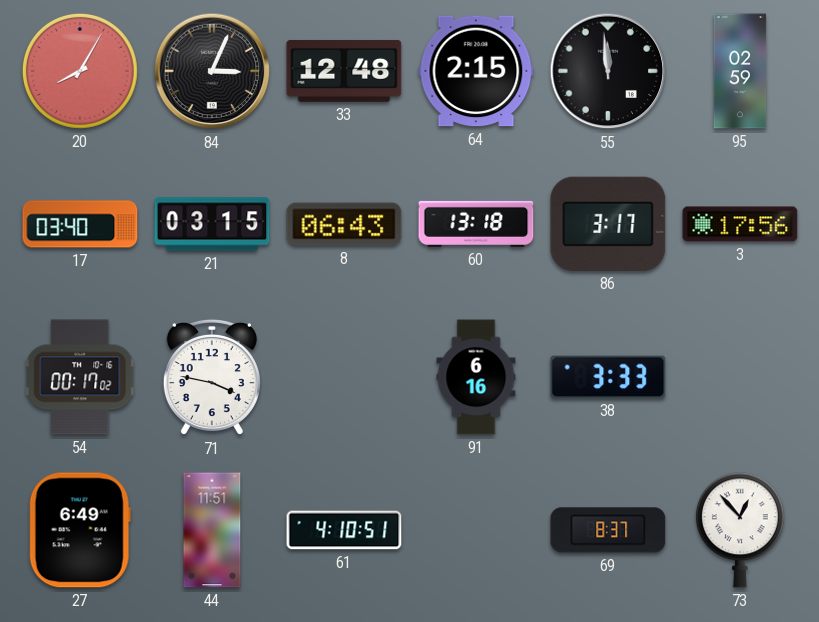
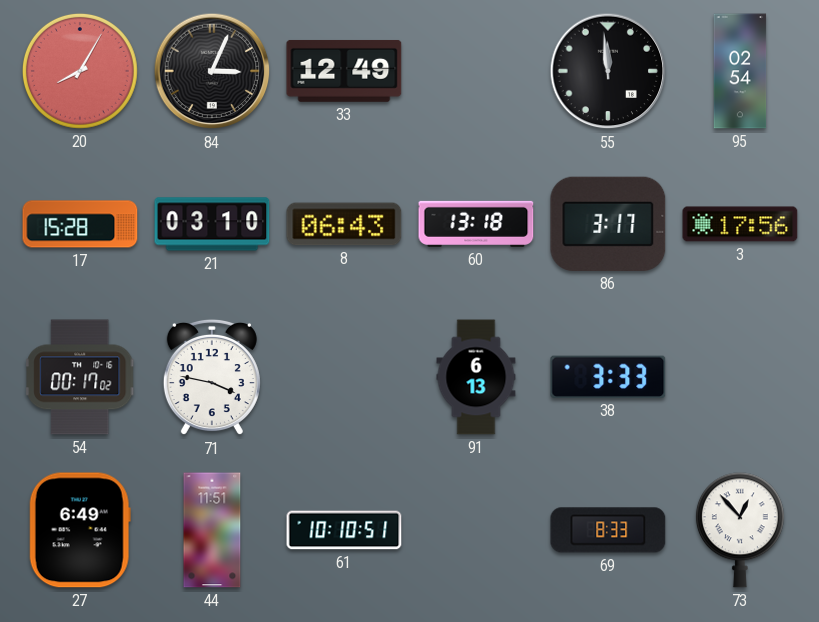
33: 12:48 -> 12:49
64: 2:15 -> none
95: 02:59 -> 02:54
17: 03:40 -> 15:28
21: 03:15 -> 03:10
91: 6:16 -> 6:13
61: 4:10 -> 10:10
69: 8:37 -> 8:33
